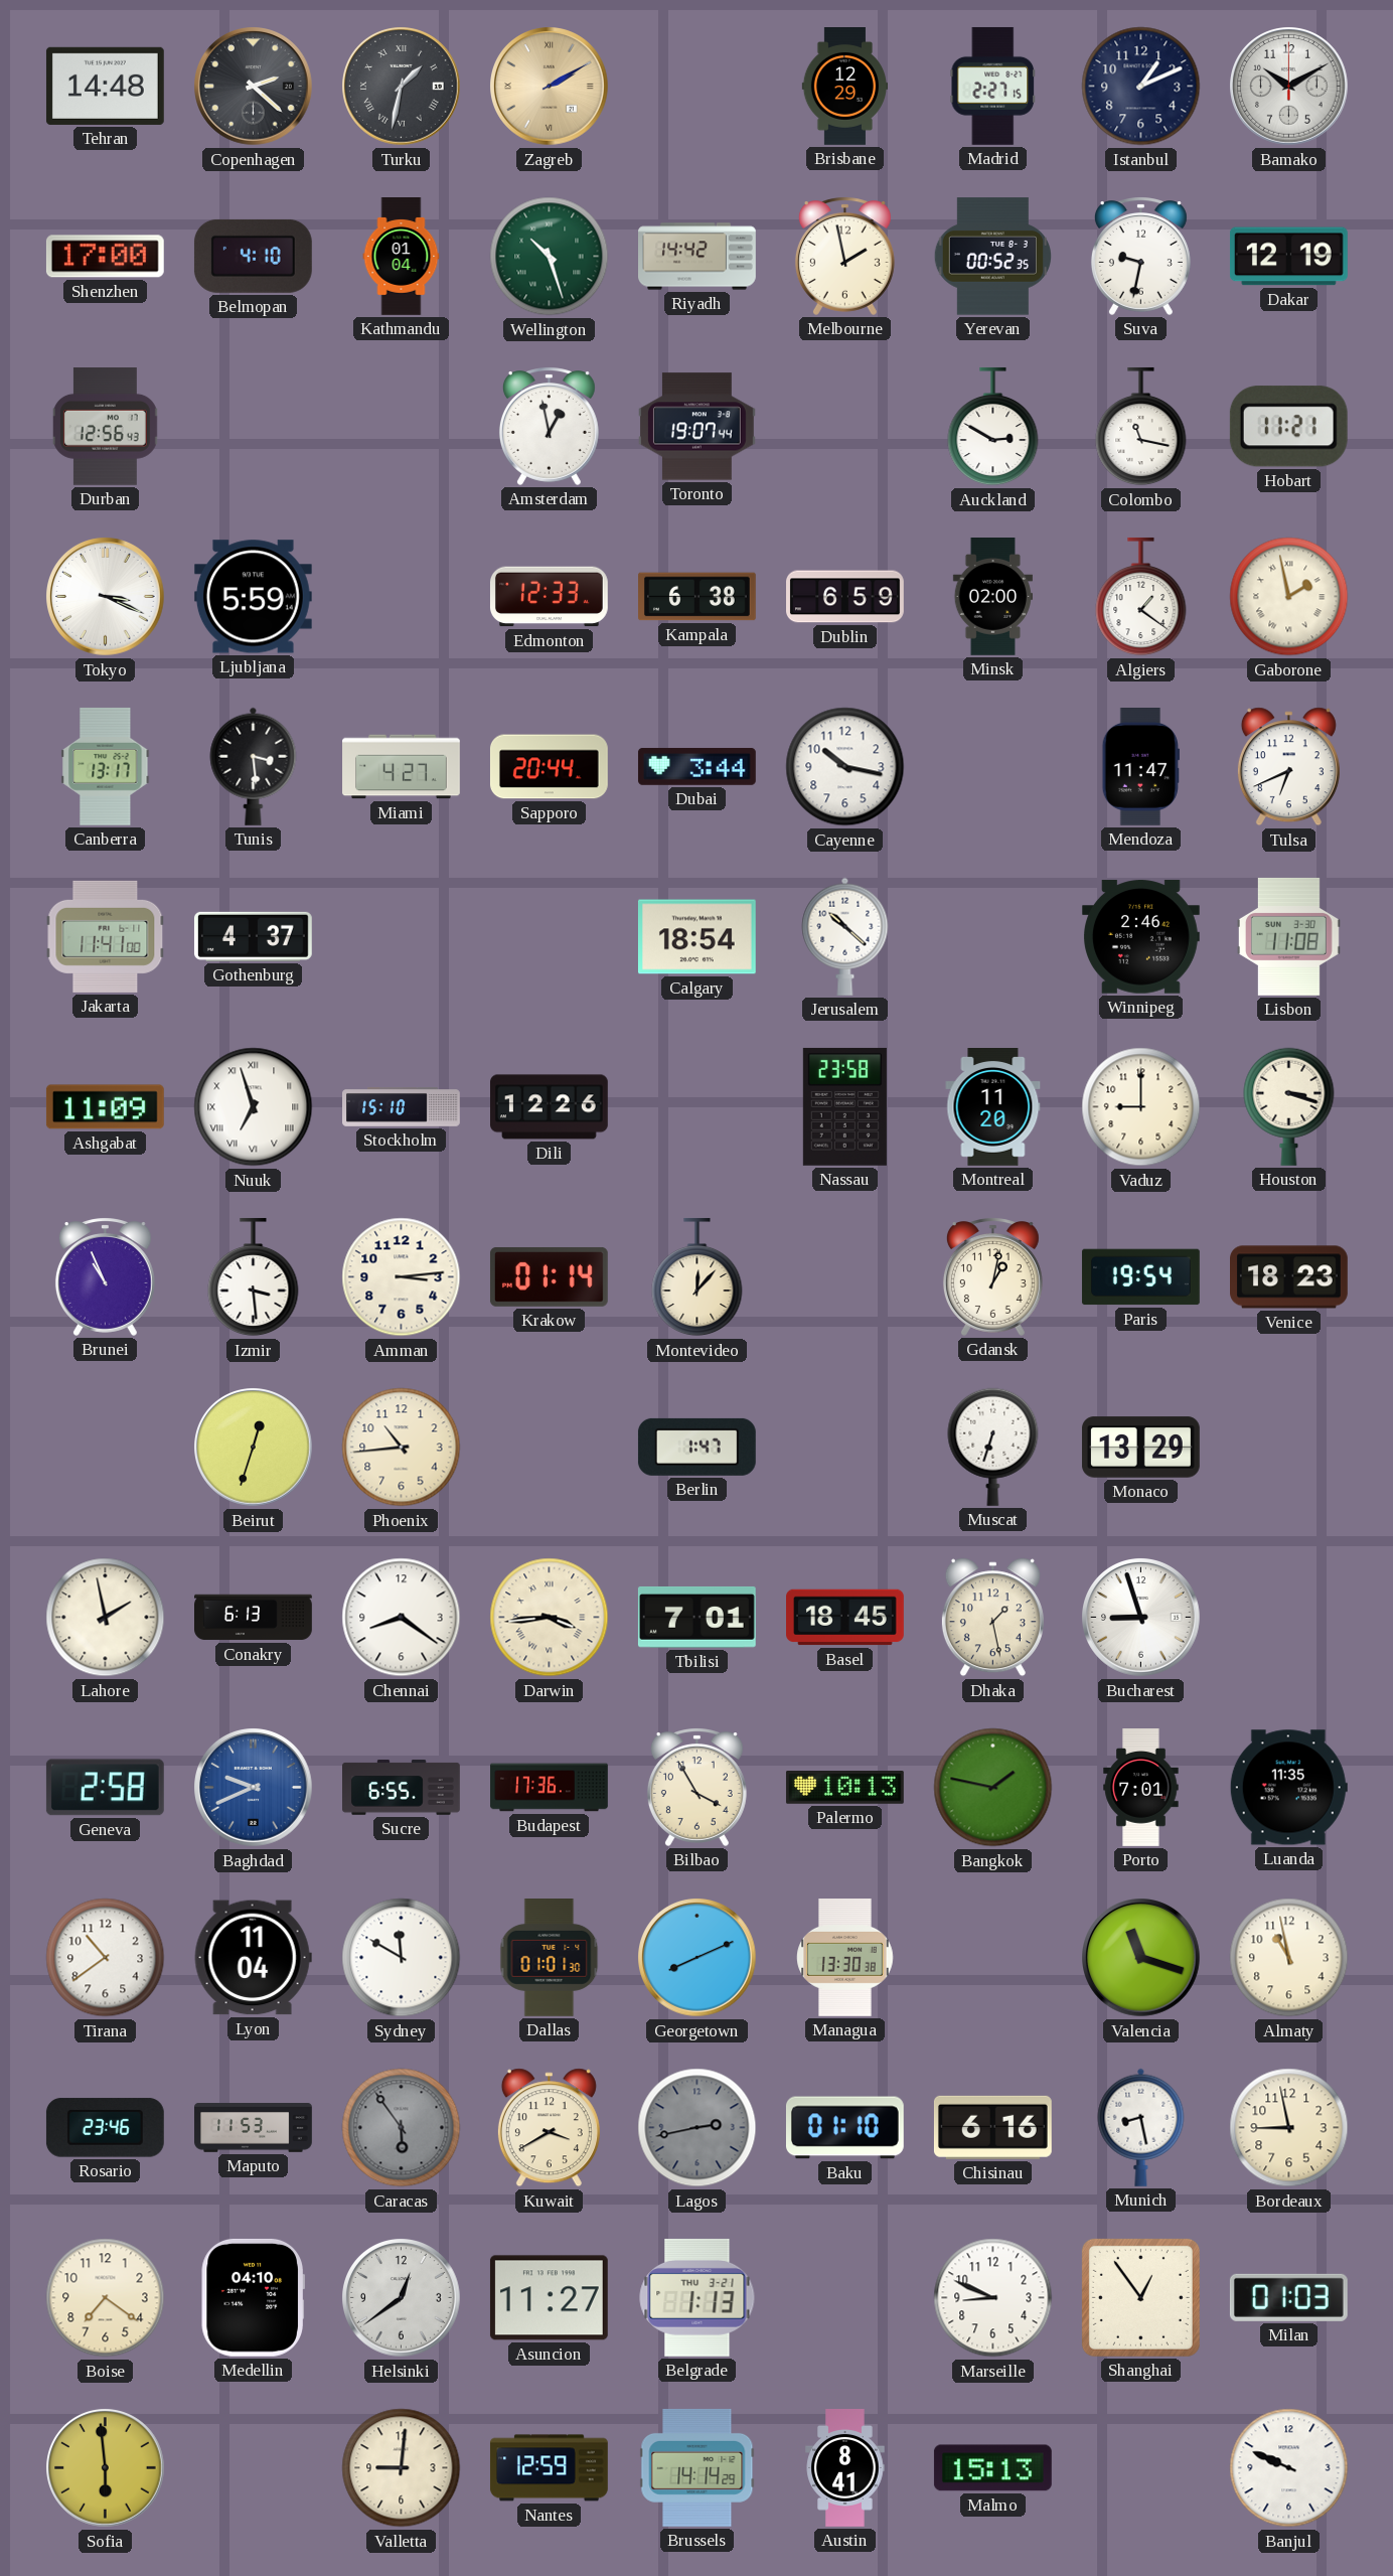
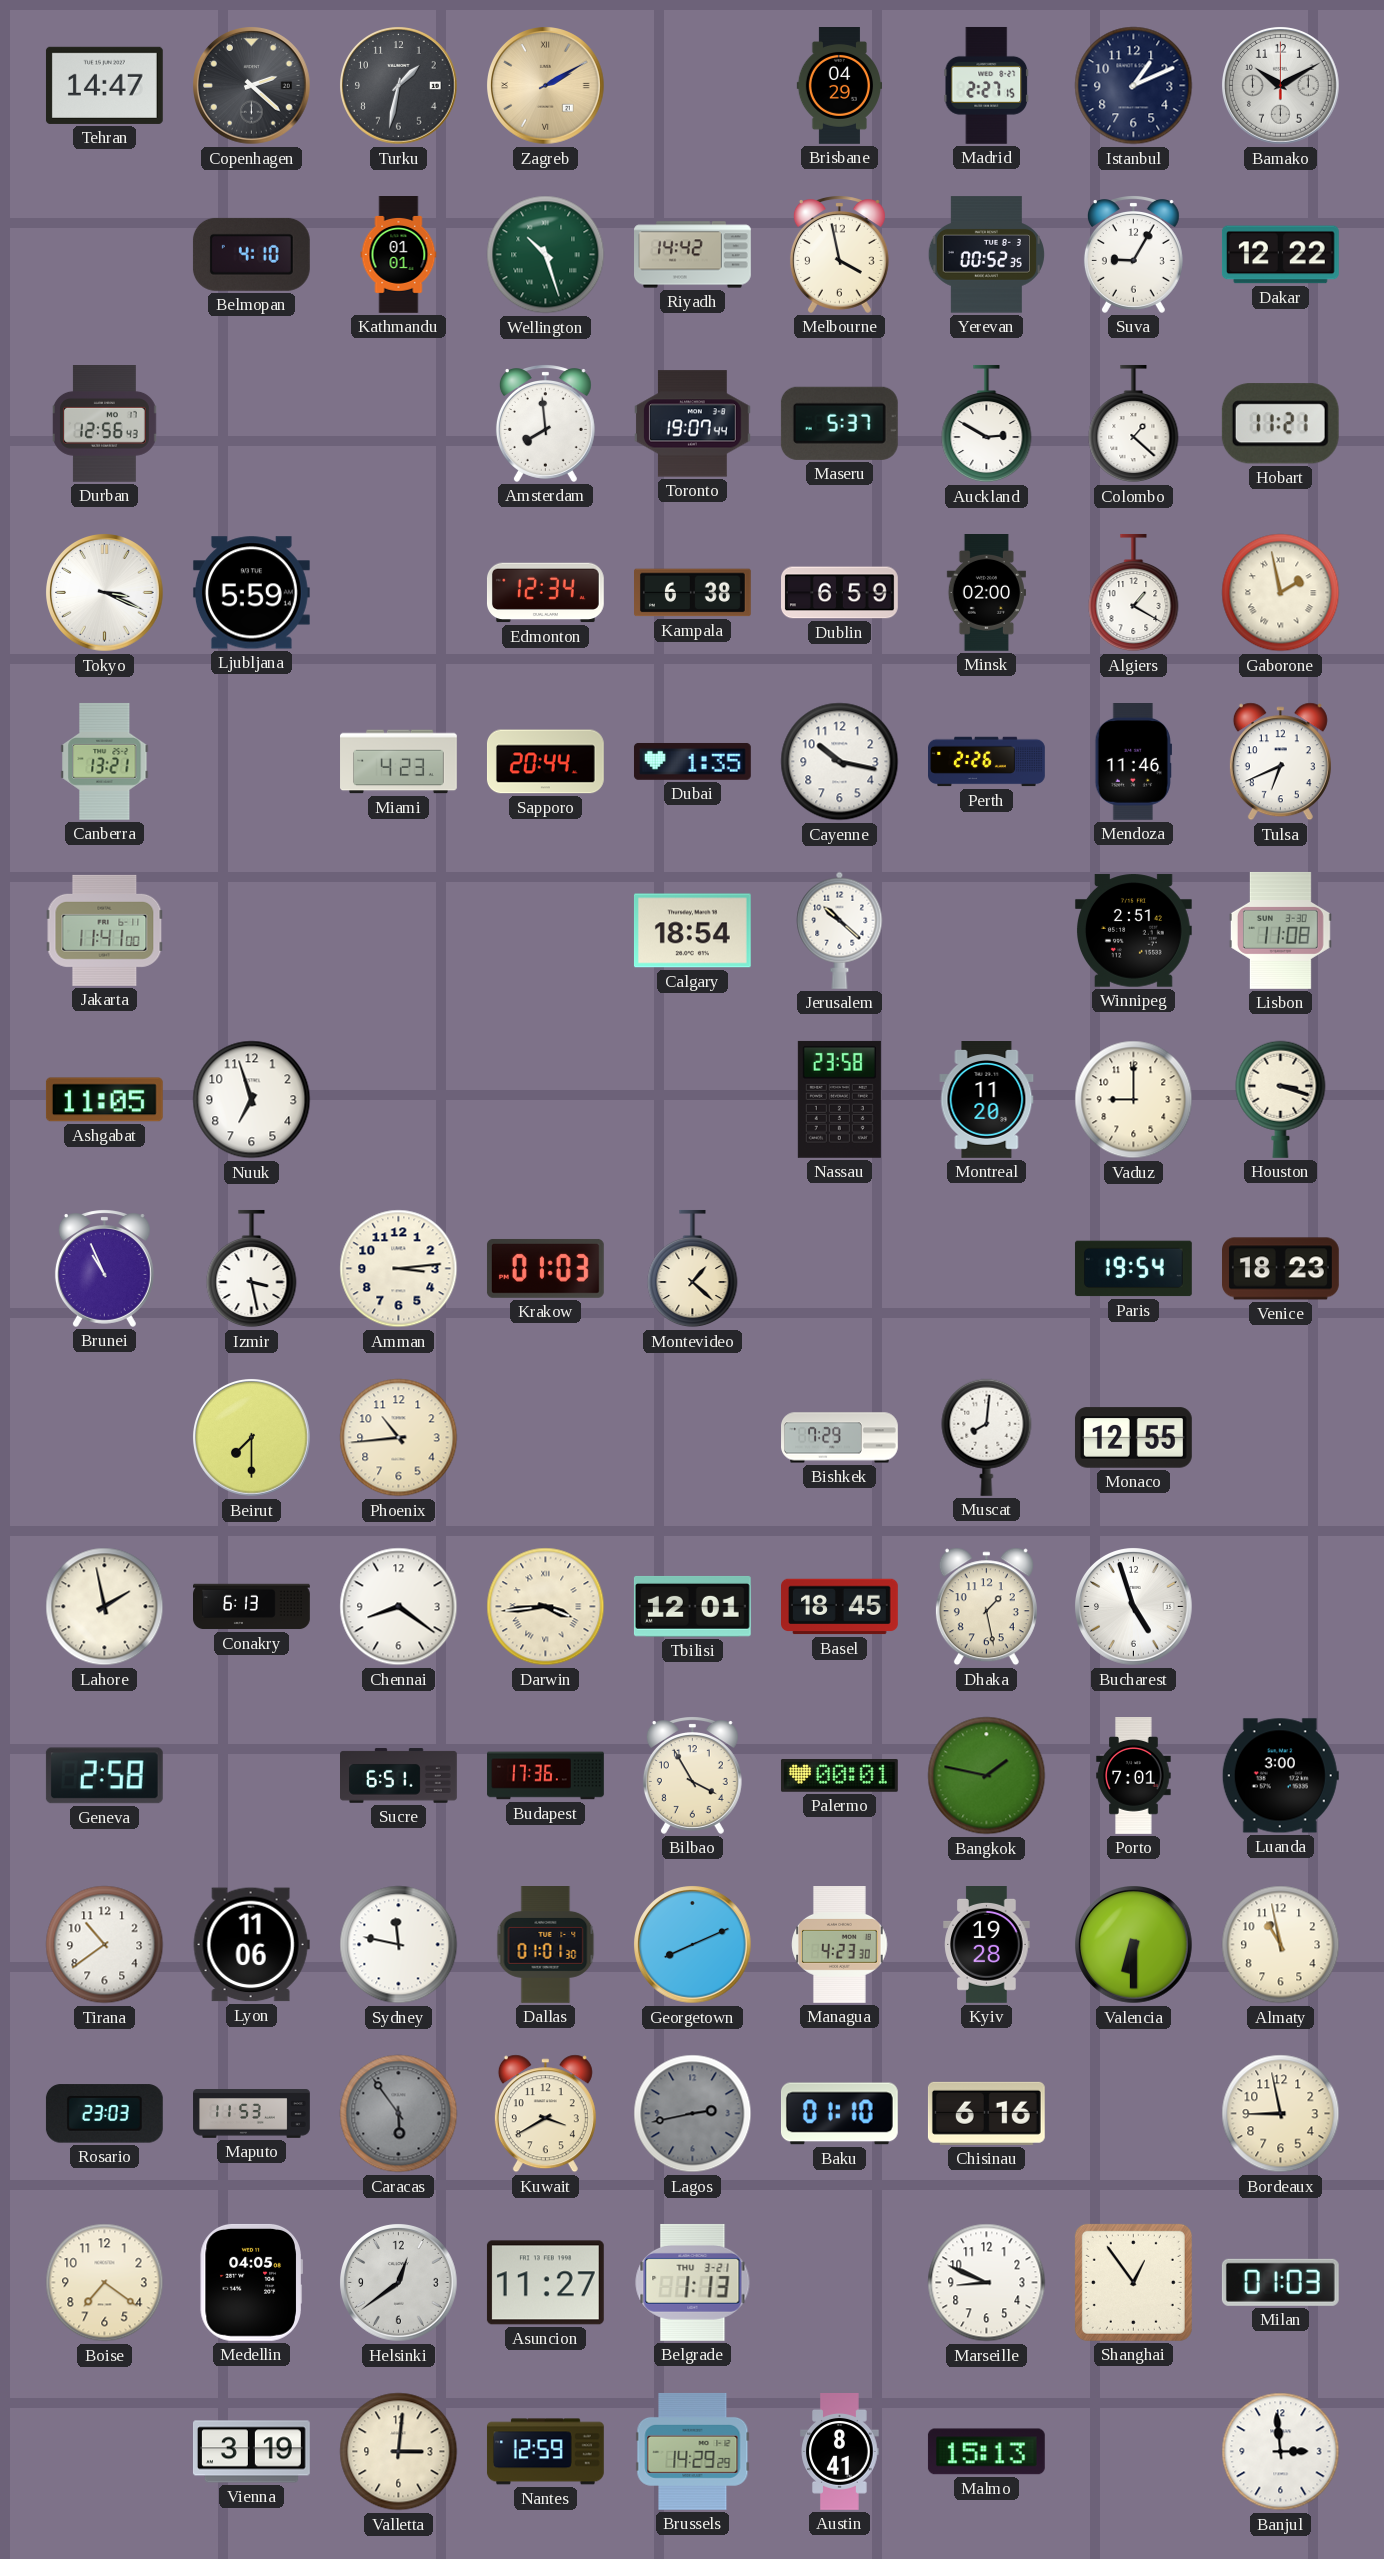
Tehran: 14:48 -> 14:47
Turku numerals: Roman -> Arabic
Brisbane: 12:29 -> 04:29
Shenzhen: 17:00 -> none
Kathmandu: 01:04 -> 01:01
Melbourne: 1:58 -> 3:58
Suva: 9:32 -> 9:05
Dakar: 12:19 -> 12:22
Amsterdam: 12:58 -> 7:59
Maseru: none -> 5:37
Colombo: 11:17 -> 1:22
Edmonton: 12:33 -> 12:34
Algiers: 1:21 -> 1:20
Canberra: 13:17 -> 13:21
Tunis: 3:29 -> none
Miami: 4:27 -> 4:23
Dubai: 3:44 -> 1:35
Perth: none -> 2:26
Mendoza: 11:47 -> 11:46
Gothenburg: 4:37 -> none
Winnipeg: 2:46 -> 2:51
Ashgabat: 11:09 -> 11:05
Nuuk numerals: Roman -> Arabic
Stockholm: 15:10 -> none
Dili: 12:26 -> none
Izmir: 3:29 -> 3:28
Krakow: 01:14 -> 01:03
Montevideo: 12:07 -> 1:22
Gdansk: 1:02 -> none
Beirut: 12:33 -> 7:30
Berlin: 1:47 -> none
Bishkek: none -> 7:29
Muscat: 6:33 -> 8:01
Monaco: 13:29 -> 12:55
Tbilisi: 7:01 -> 12:01
Bucharest: 8:57 -> 4:57
Baghdad: 9:41 -> none
Sucre: 6:55 -> 6:51
Palermo: 10:13 -> 00:01
Luanda: 11:35 -> 3:00
Lyon: 11:04 -> 11:06
Sydney: 11:50 -> 11:47
Managua: 13:30 -> 4:23
Kyiv: none -> 19:28
Valencia: 11:18 -> 6:30
Rosario: 23:46 -> 23:03
Munich: 8:28 -> none
Medellin: 04:10 -> 04:05
Sofia: 5:59 -> none
Vienna: none -> 3:19
Valletta: 9:01 -> 3:01
Brussels: 14:14 -> 14:29
Banjul: 9:49 -> 2:59
